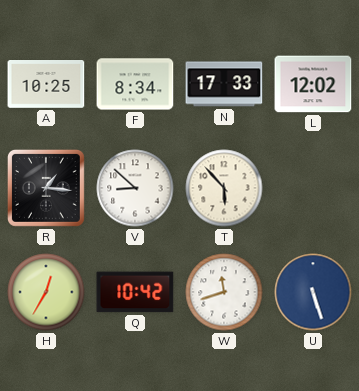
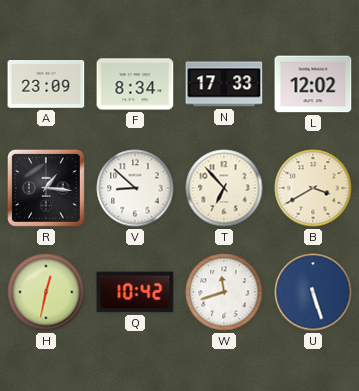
A: 10:25 -> 23:09
T: 5:53 -> 6:53
B: none -> 3:40
H: 12:35 -> 12:32
